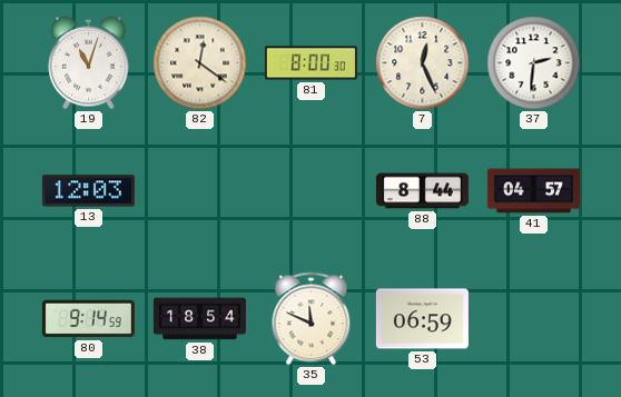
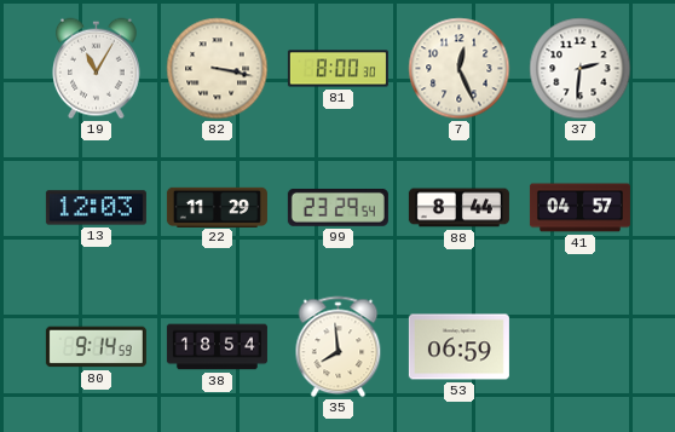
19: 11:03 -> 11:05
82: 12:21 -> 3:17
22: none -> 11:29
99: none -> 23:29
35: 11:49 -> 7:59
